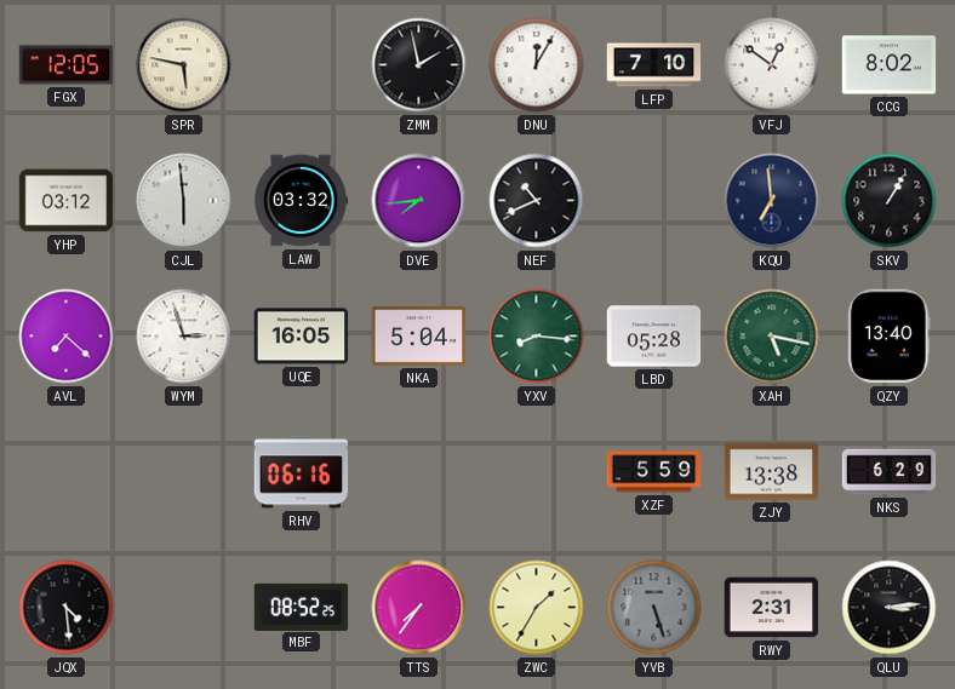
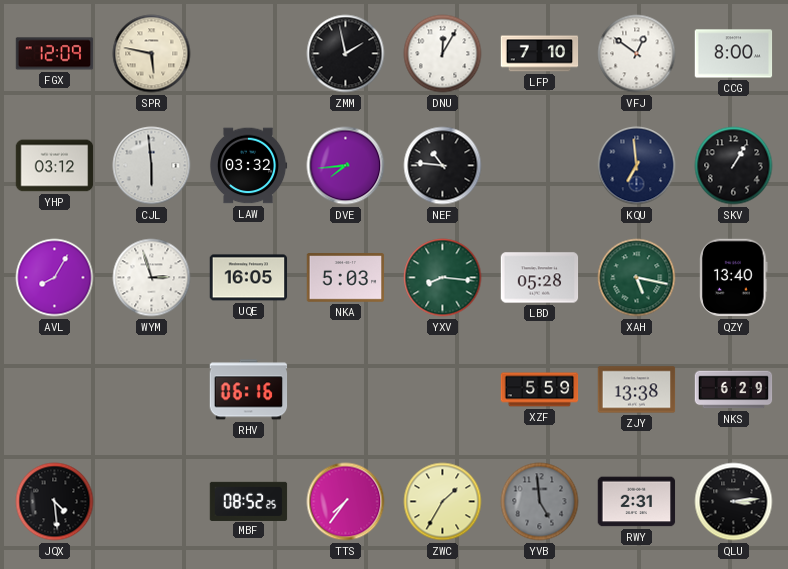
FGX: 12:05 -> 12:09
CCG: 8:02 -> 8:00
NEF: 10:41 -> 10:46
AVL: 7:22 -> 8:05
NKA: 5:04 -> 5:03
YVB: 5:27 -> 4:59
